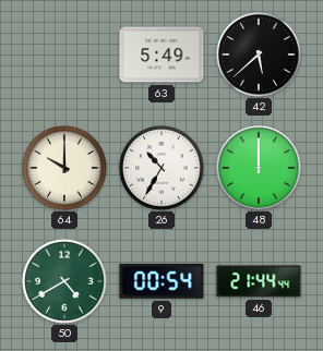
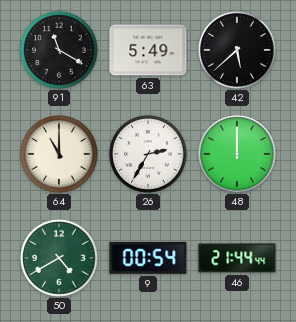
91: none -> 11:20
64: 10:00 -> 11:00
26: 10:35 -> 2:35
